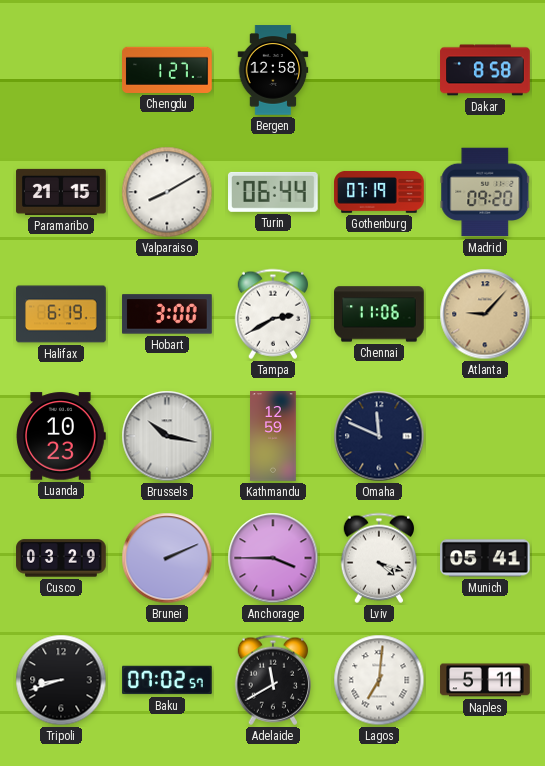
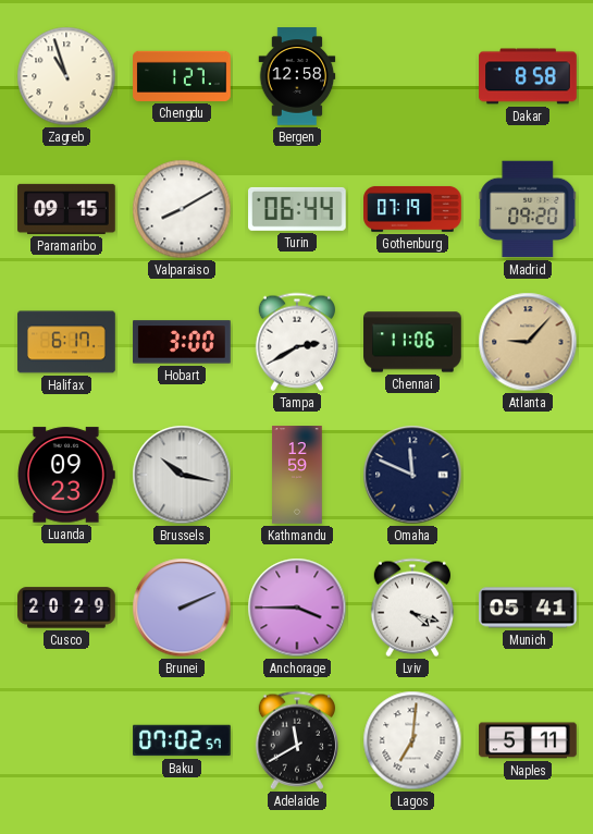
Zagreb: none -> 10:57
Paramaribo: 21:15 -> 09:15
Halifax: 6:19 -> 6:17
Luanda: 10:23 -> 09:23
Cusco: 03:29 -> 20:29
Tripoli: 8:42 -> none
